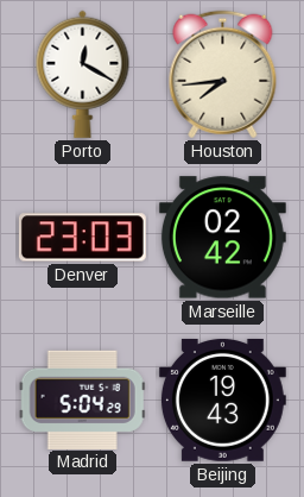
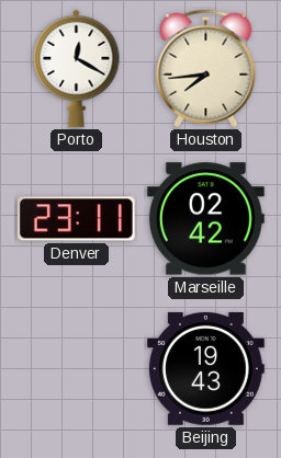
Denver: 23:03 -> 23:11
Madrid: 5:04 -> none
